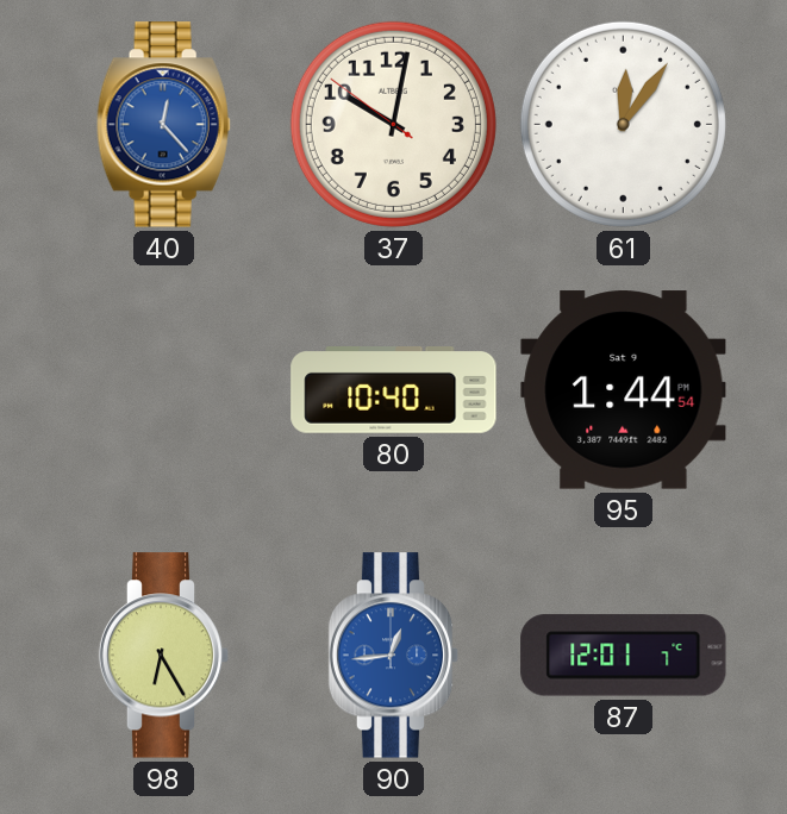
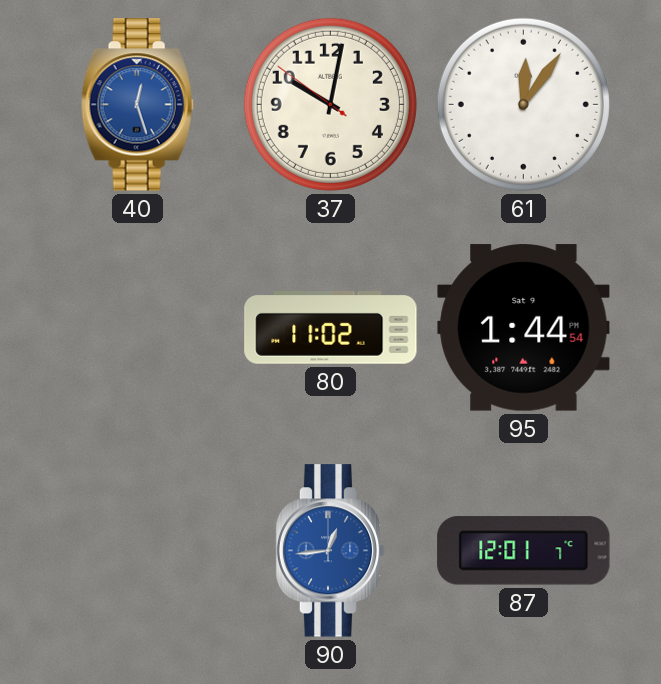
40: 12:23 -> 12:27
80: 10:40 -> 11:02
98: 6:25 -> none
